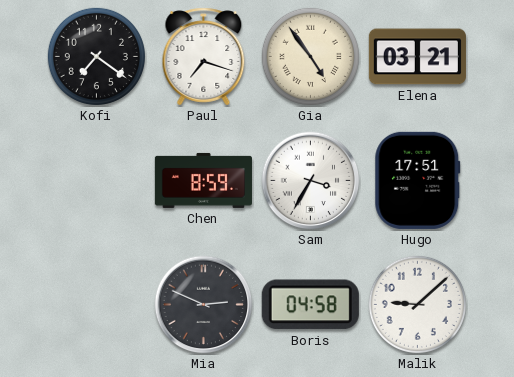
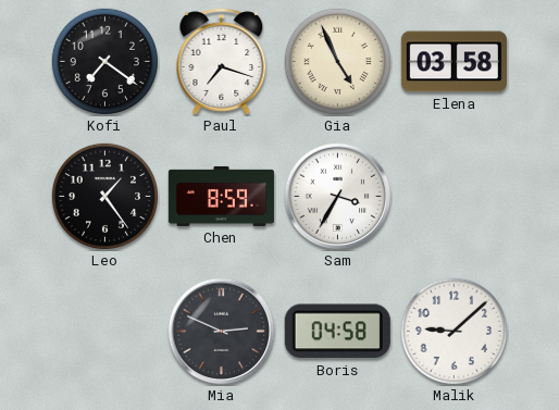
Gia: 4:54 -> 4:56
Elena: 03:21 -> 03:58
Leo: none -> 1:24
Hugo: 17:51 -> none
